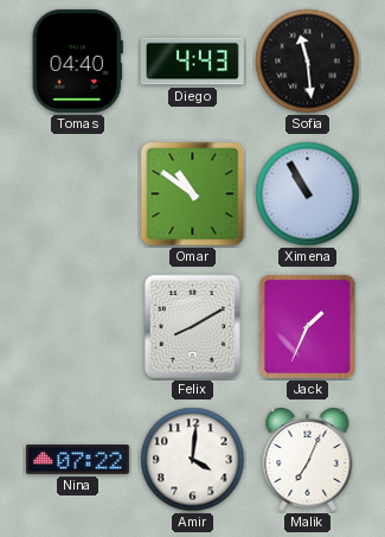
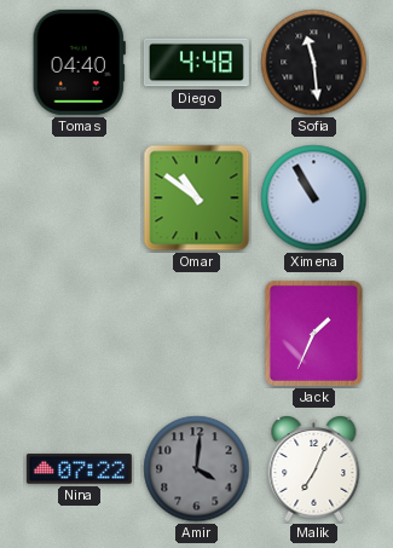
Diego: 4:43 -> 4:48
Felix: 8:10 -> none
Amir dial: white -> grey
